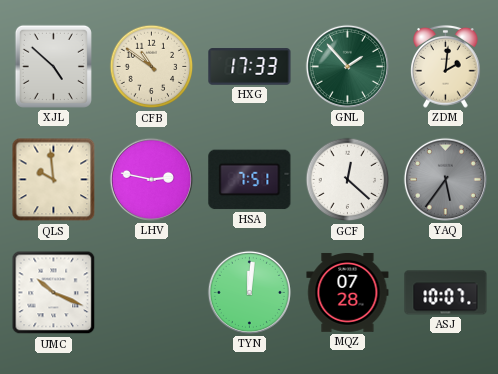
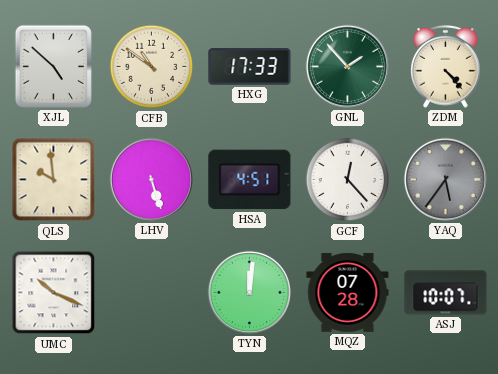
ZDM: 2:01 -> 4:23
LHV: 2:47 -> 5:27
HSA: 7:51 -> 4:51
GCF: 12:22 -> 12:23
